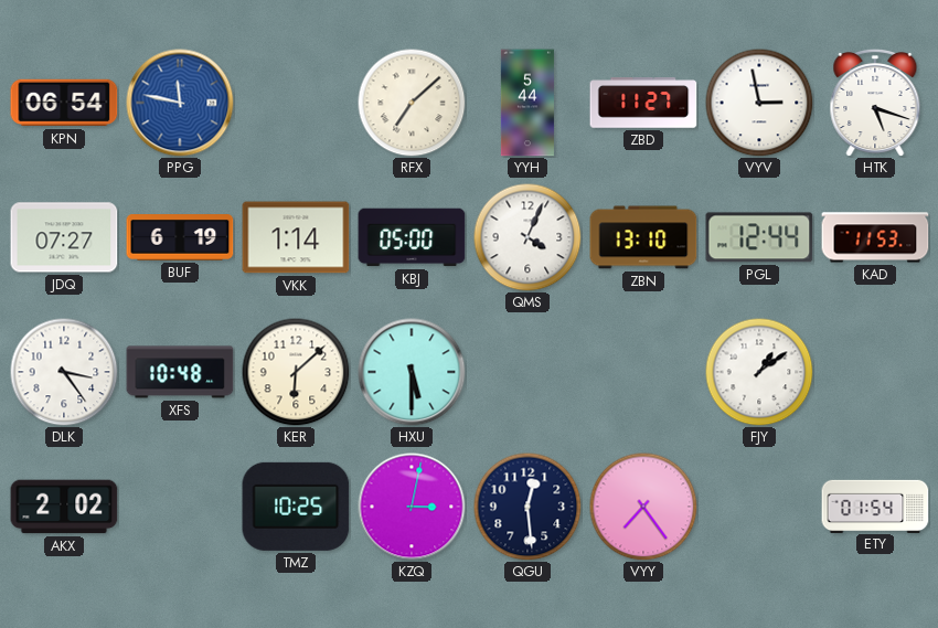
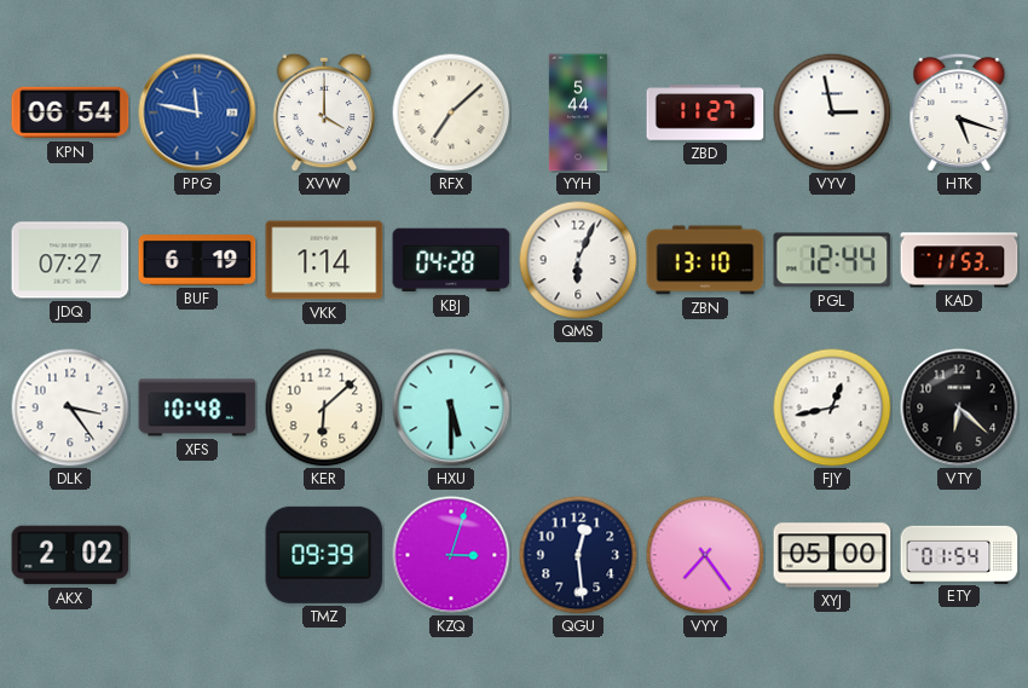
XVW: none -> 4:00
KBJ: 05:00 -> 04:28
QMS: 4:04 -> 6:04
FJY: 1:09 -> 12:43
VTY: none -> 6:22
TMZ: 10:25 -> 09:39
KZQ: 3:02 -> 3:03
XYJ: none -> 05:00
